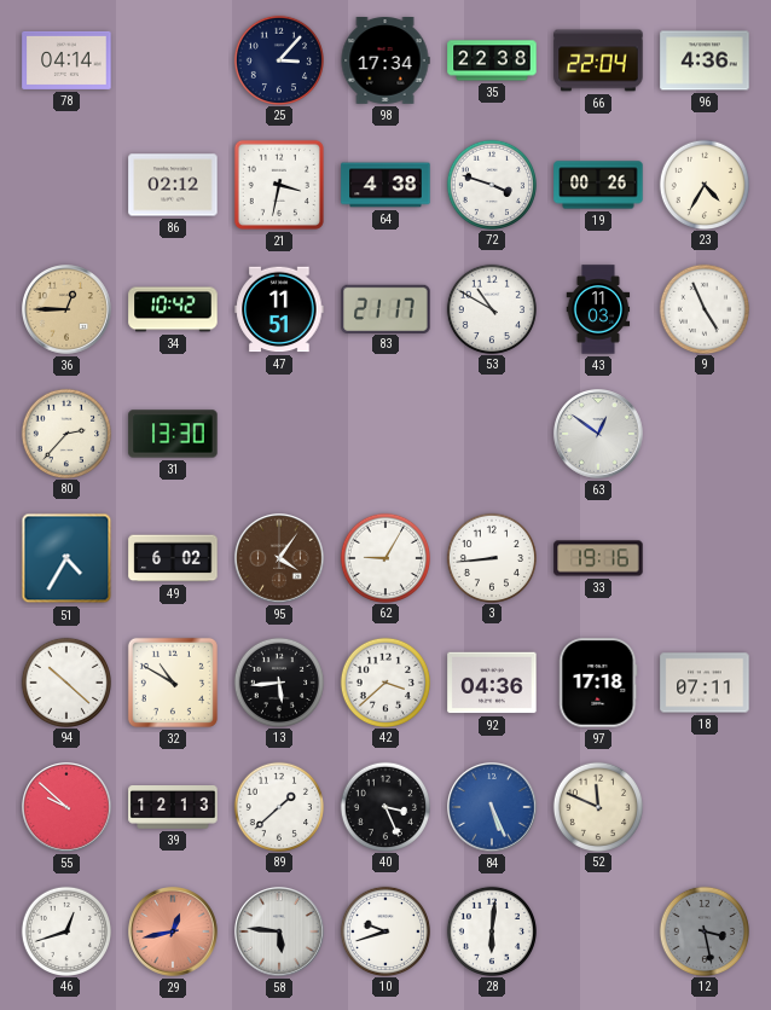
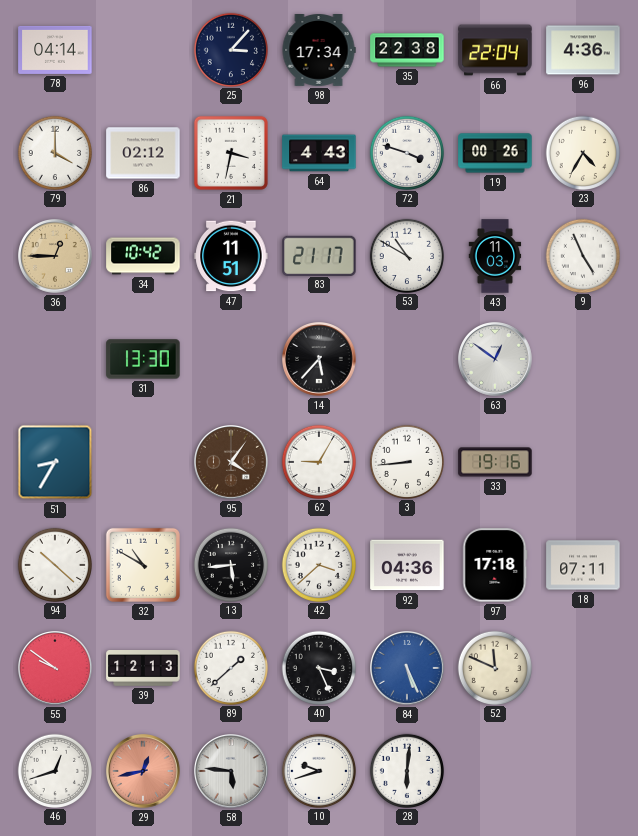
79: none -> 4:00
64: 4:38 -> 4:43
80: 2:37 -> none
14: none -> 5:37
51: 4:35 -> 8:35
49: 6:02 -> none
55: 9:52 -> 9:51
12: 3:28 -> none
